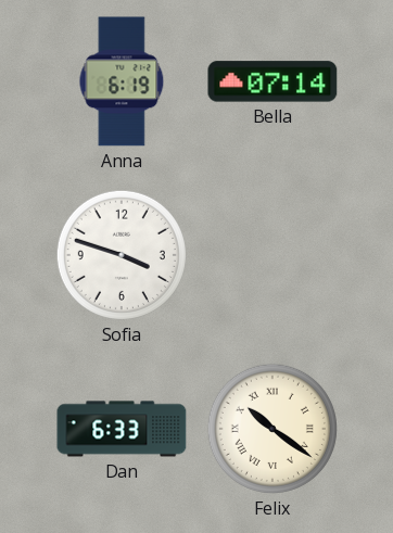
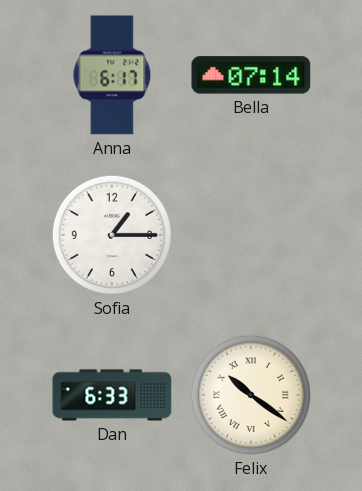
Anna: 6:19 -> 6:17
Sofia: 3:48 -> 1:15
